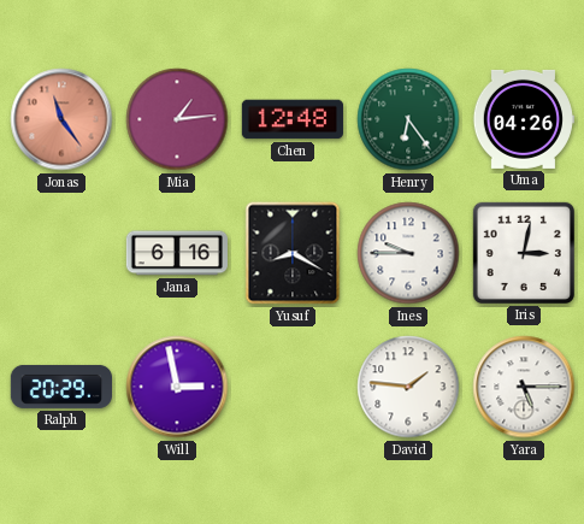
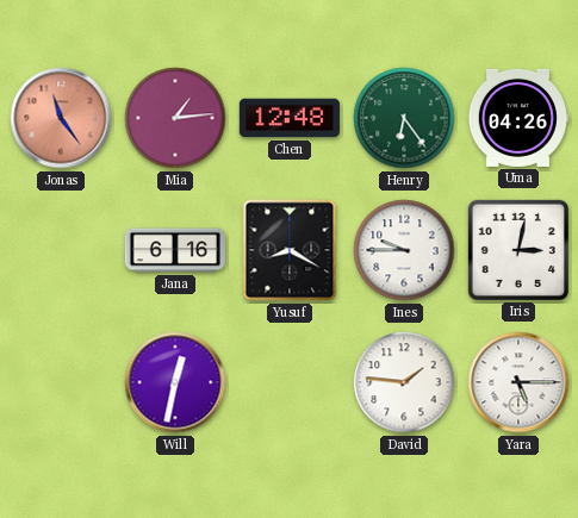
Ralph: 20:29 -> none
Will: 2:58 -> 12:32
